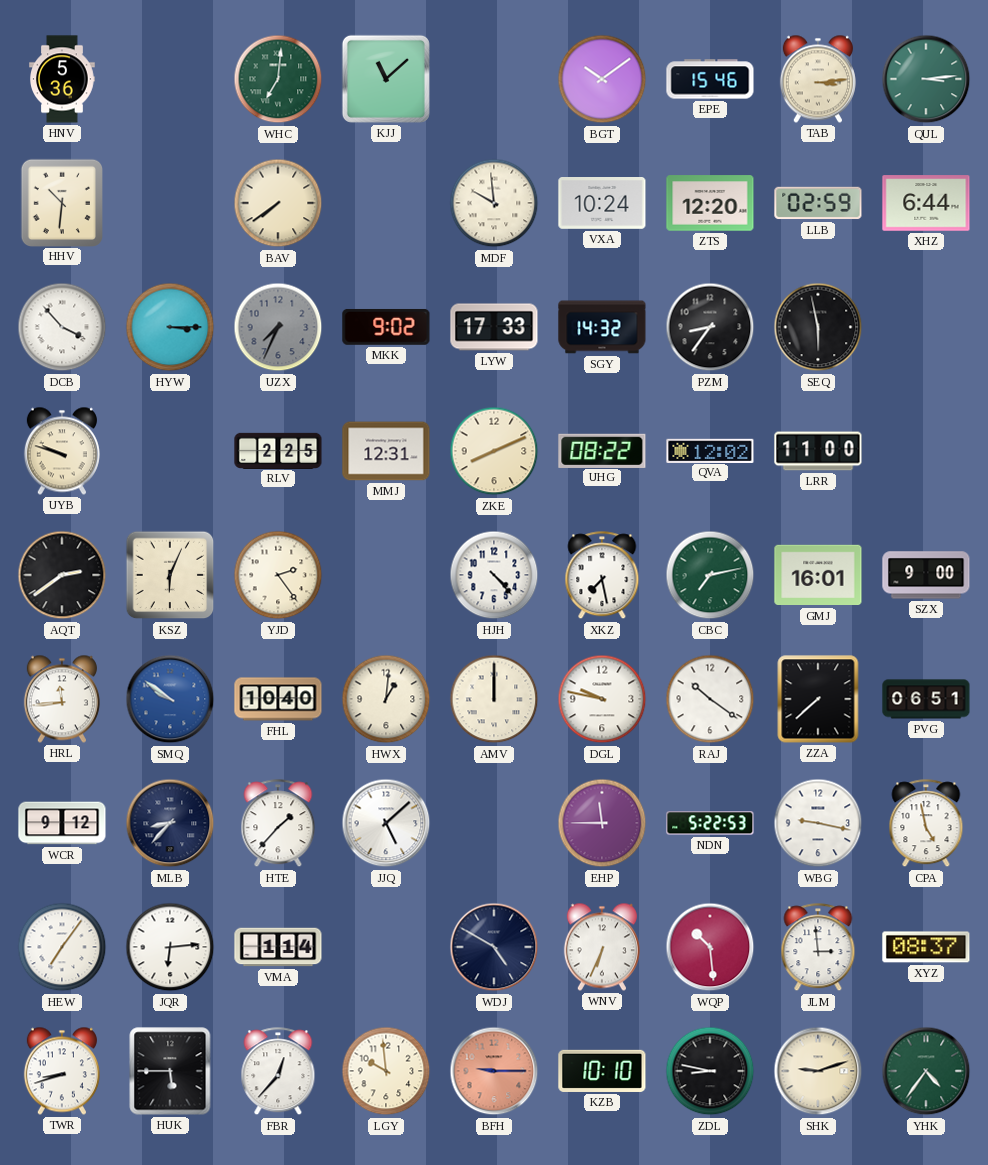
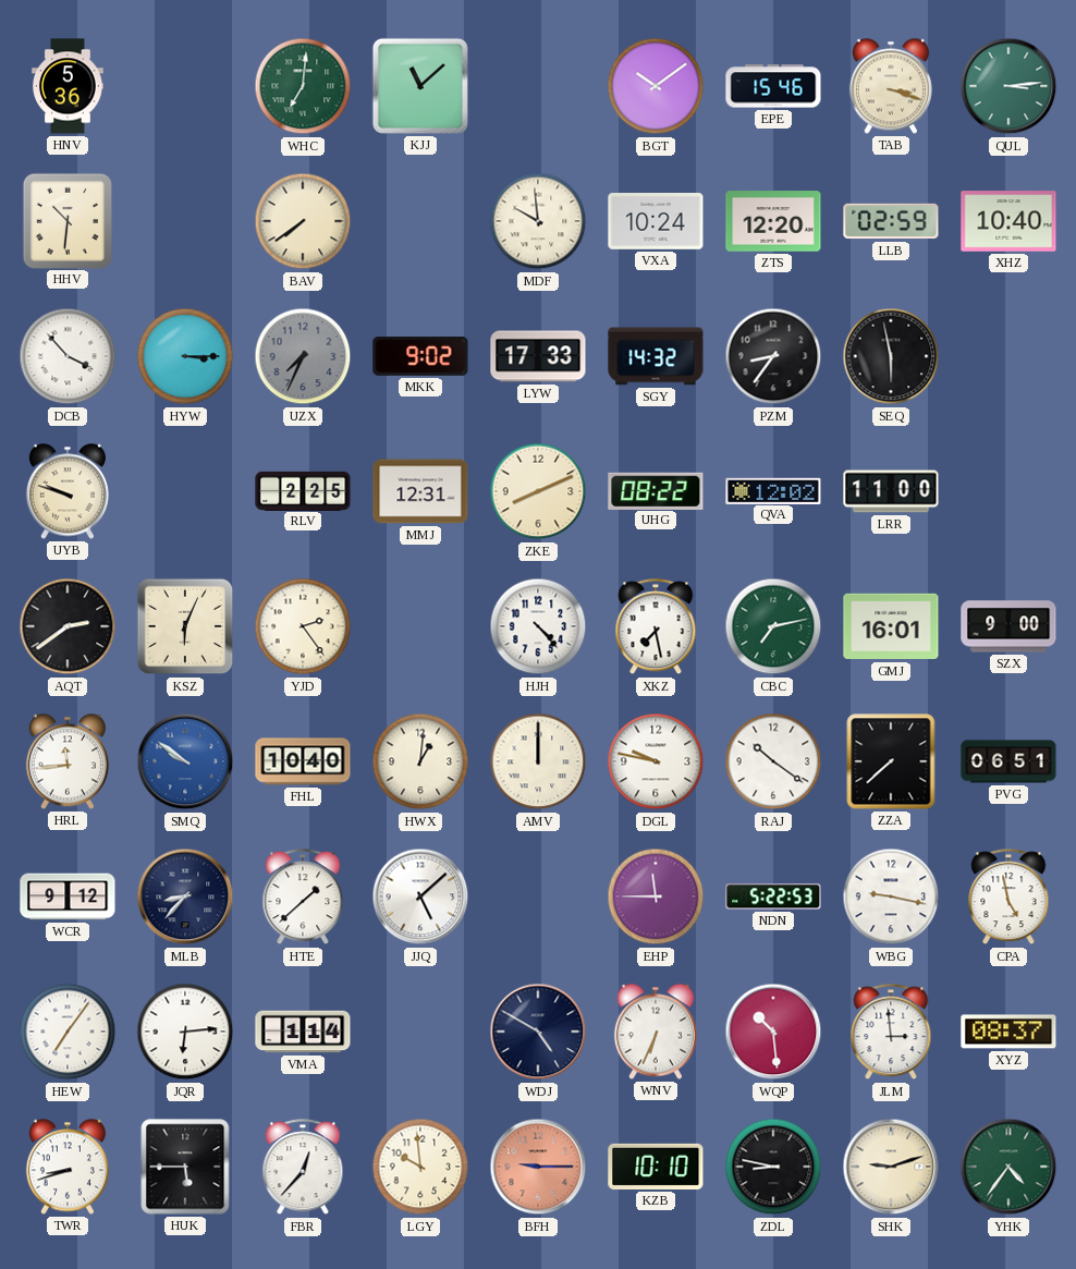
TAB: 3:14 -> 3:18
XHZ: 6:44 -> 10:40
HTE: 1:37 -> 1:38
